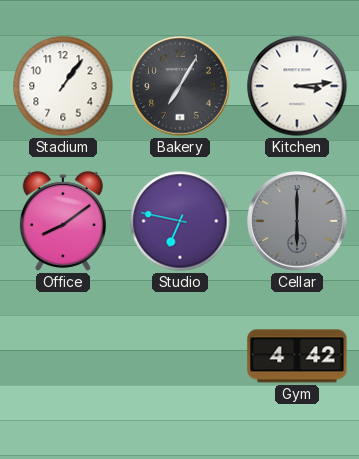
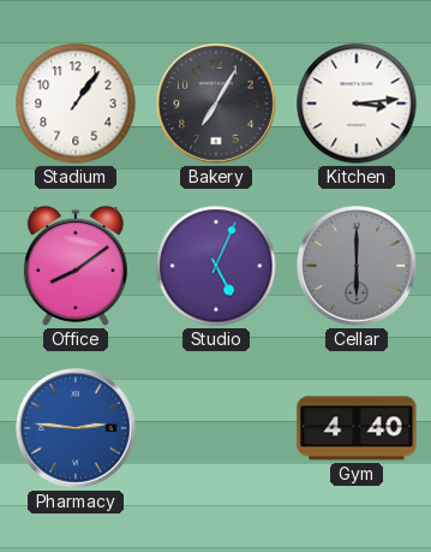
Studio: 6:47 -> 5:04
Pharmacy: none -> 2:46
Gym: 4:42 -> 4:40
